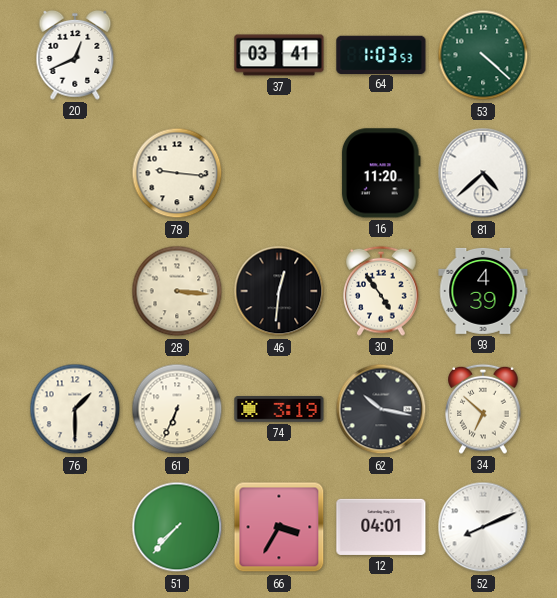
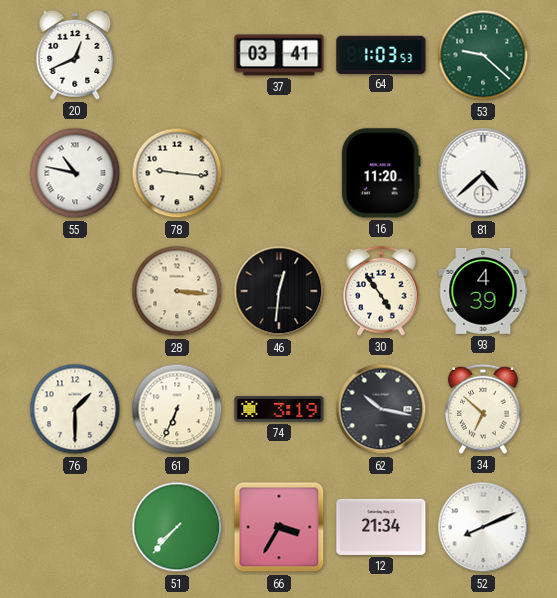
53: 4:22 -> 9:22
55: none -> 10:47
12: 04:01 -> 21:34
